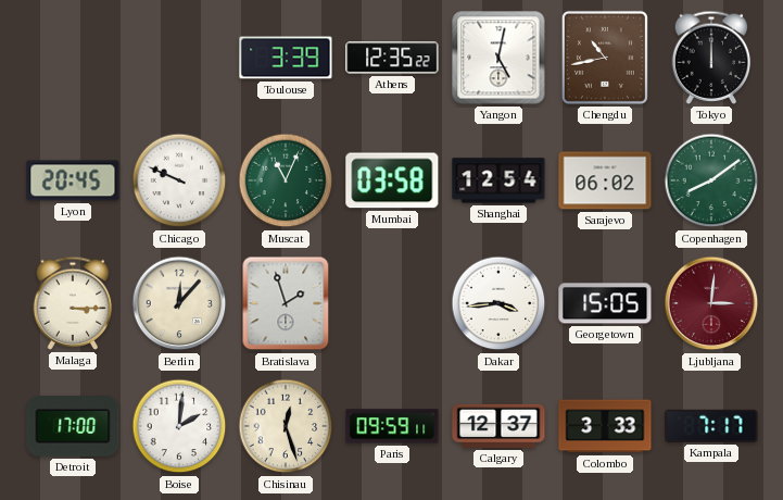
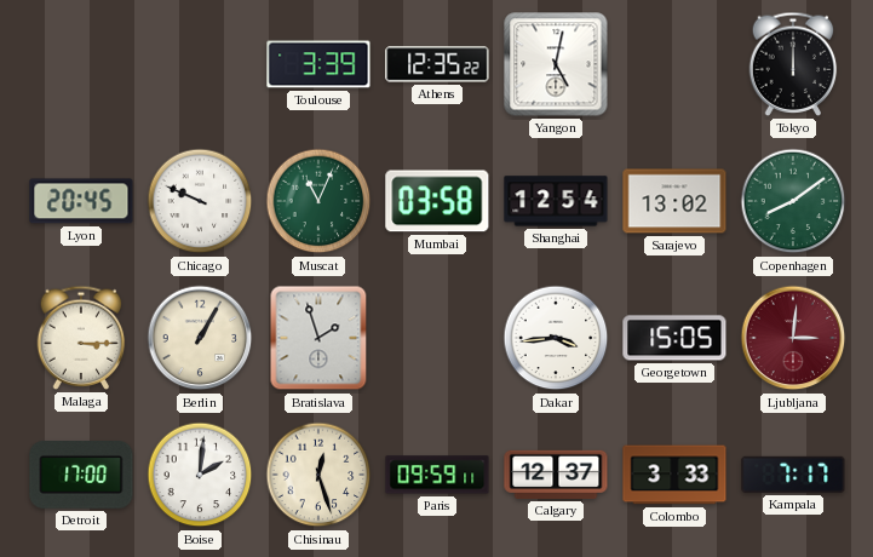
Chengdu: 10:43 -> none
Sarajevo: 06:02 -> 13:02
Berlin: 12:07 -> 1:05
